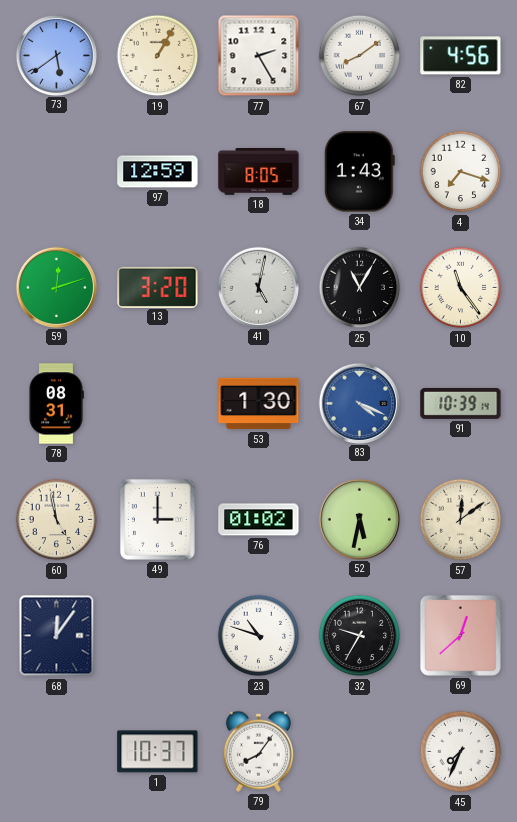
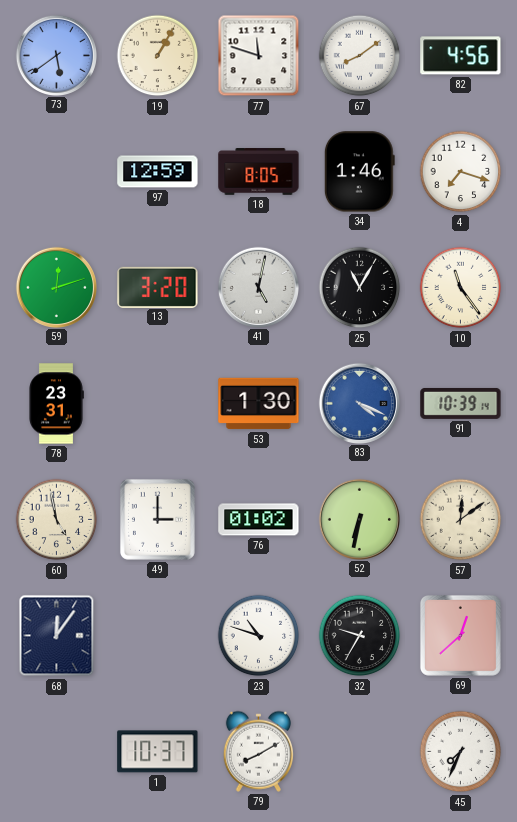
77: 2:25 -> 11:48
34: 1:43 -> 1:46
78: 08:31 -> 23:31
52: 5:32 -> 6:32
79: 8:06 -> 8:10
